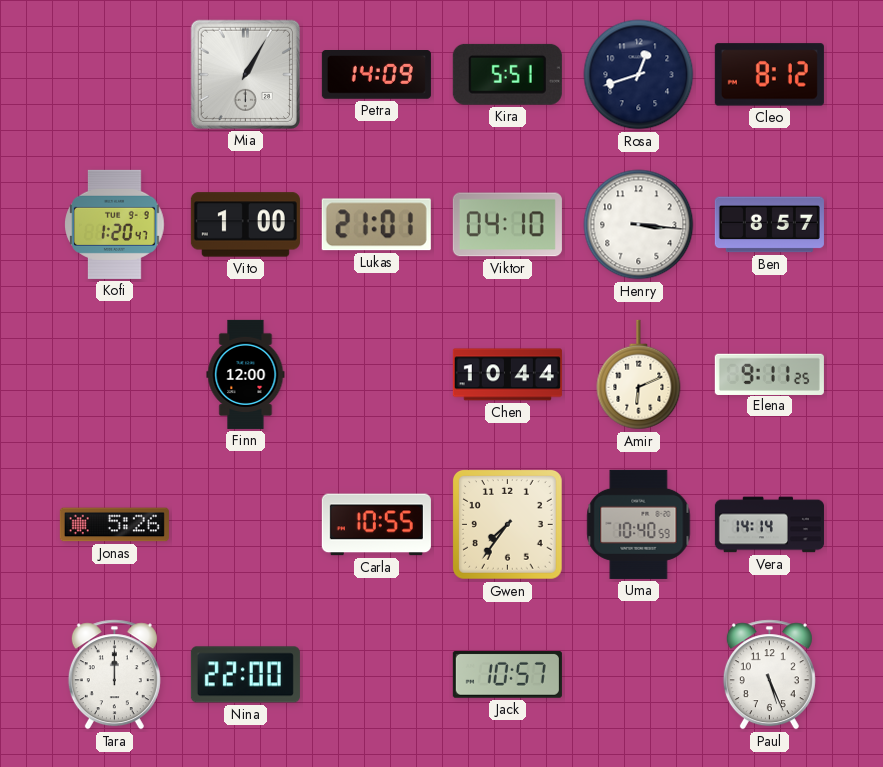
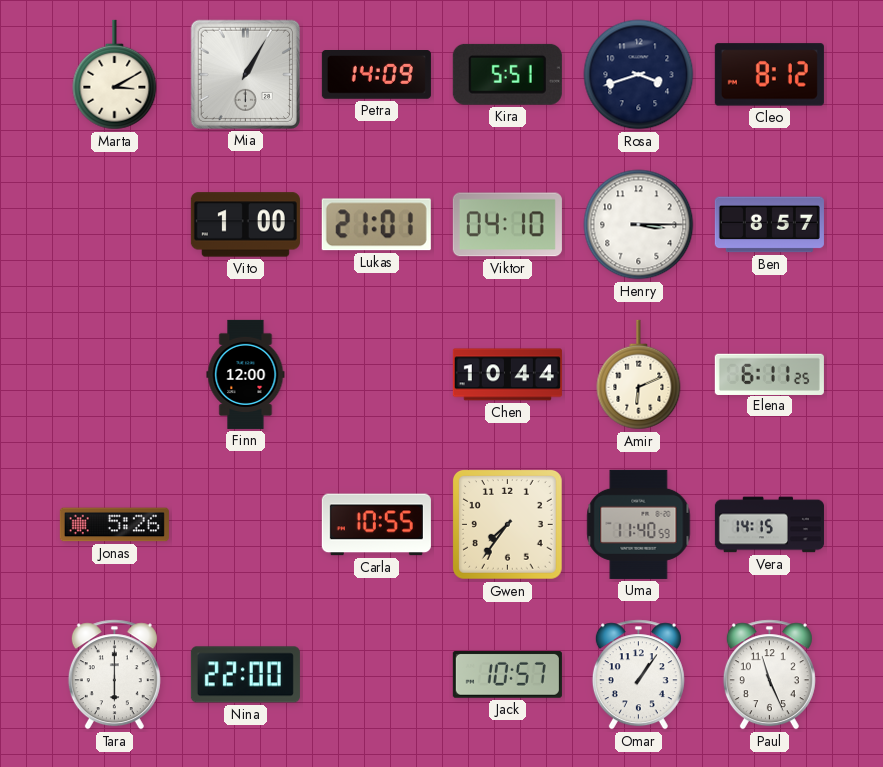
Marta: none -> 3:10
Rosa: 12:42 -> 3:42
Kofi: 1:20 -> none
Henry: 3:16 -> 3:15
Elena: 9:11 -> 6:11
Uma: 10:40 -> 11:40
Vera: 14:14 -> 14:15
Tara: 12:00 -> 6:00
Omar: none -> 1:06
Paul: 5:26 -> 11:26
